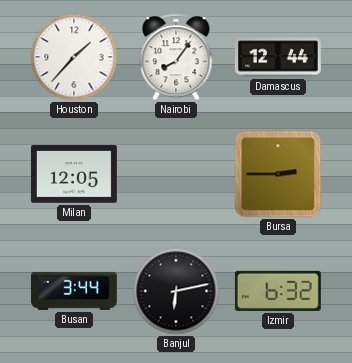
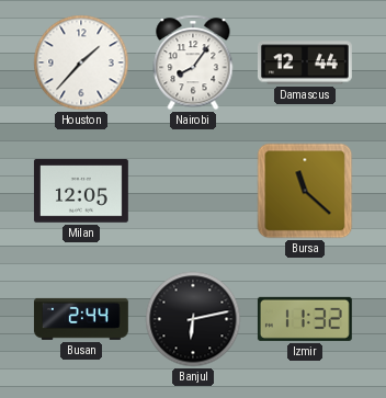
Bursa: 2:45 -> 11:22
Busan: 3:44 -> 2:44
Izmir: 6:32 -> 11:32
